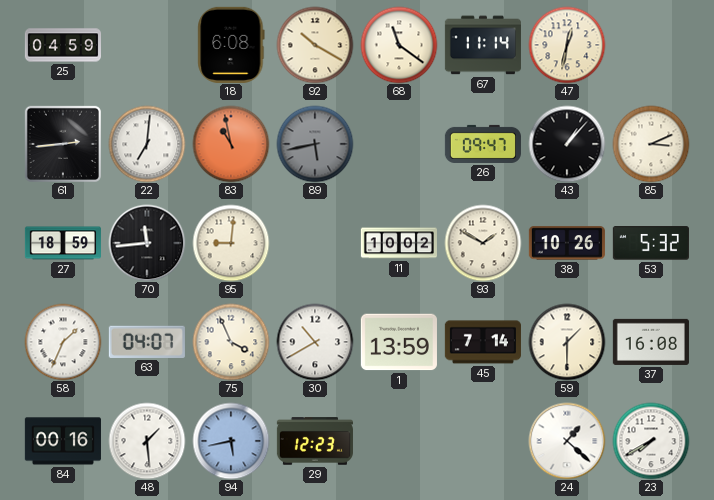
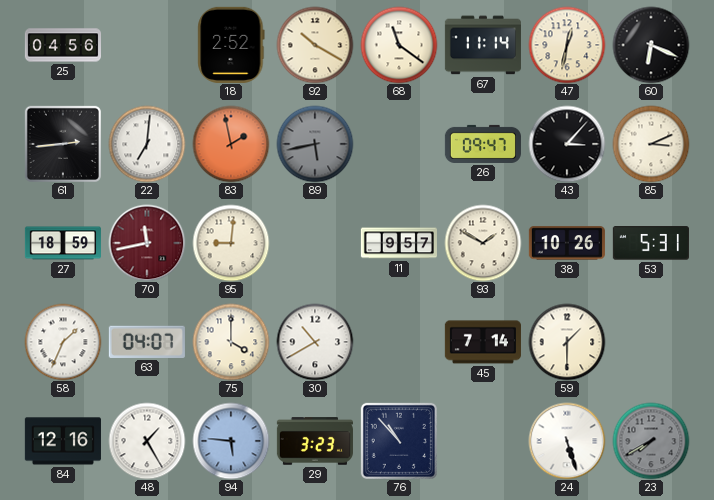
25: 04:59 -> 04:56
18: 6:08 -> 2:52
60: none -> 6:19
83: 10:58 -> 1:58
43: 1:07 -> 3:07
70: 11:44 -> 11:43
70 dial: black -> burgundy
11: 10:02 -> 9:57
53: 5:32 -> 5:31
75: 3:56 -> 4:00
1: 13:59 -> none
37: 16:08 -> none
84: 00:16 -> 12:16
48: 1:29 -> 1:25
94: 5:43 -> 5:46
29: 12:23 -> 3:23
76: none -> 10:53
24: 1:22 -> 5:27
23 dial: white -> grey
